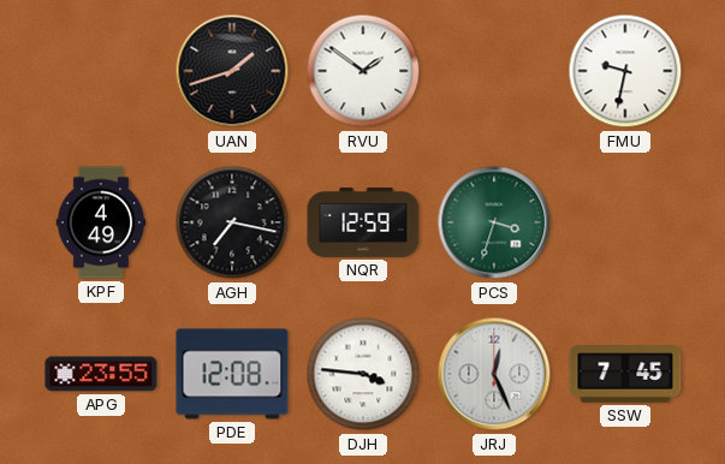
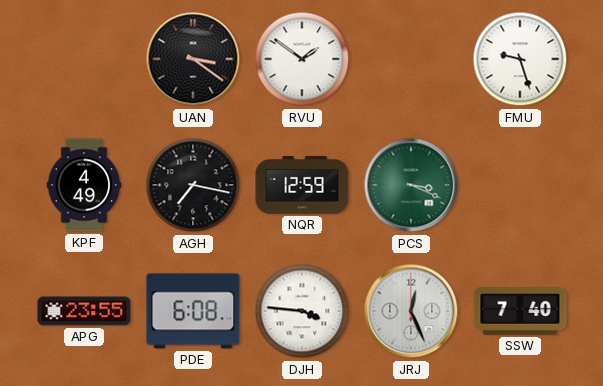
UAN: 1:42 -> 3:21
FMU: 9:32 -> 9:27
PCS: 3:33 -> 3:19
PDE: 12:08 -> 6:08
SSW: 7:45 -> 7:40
